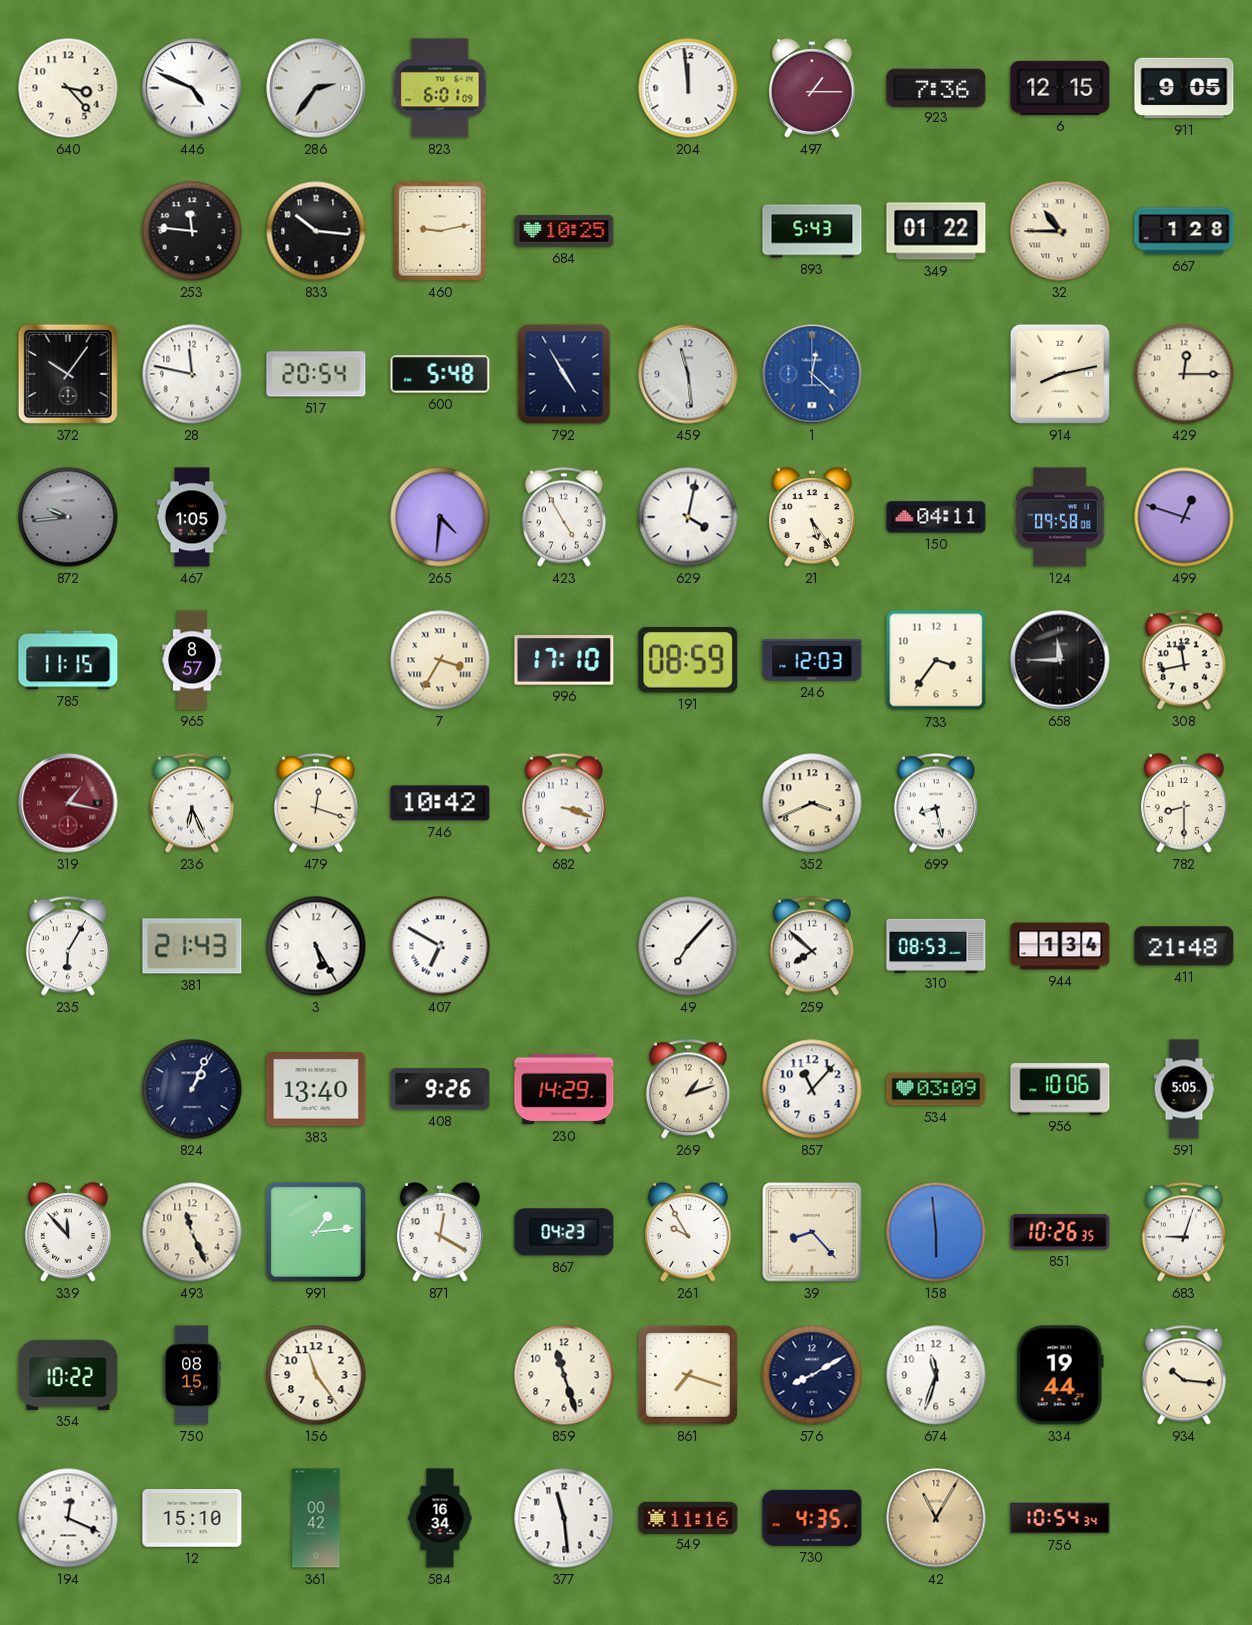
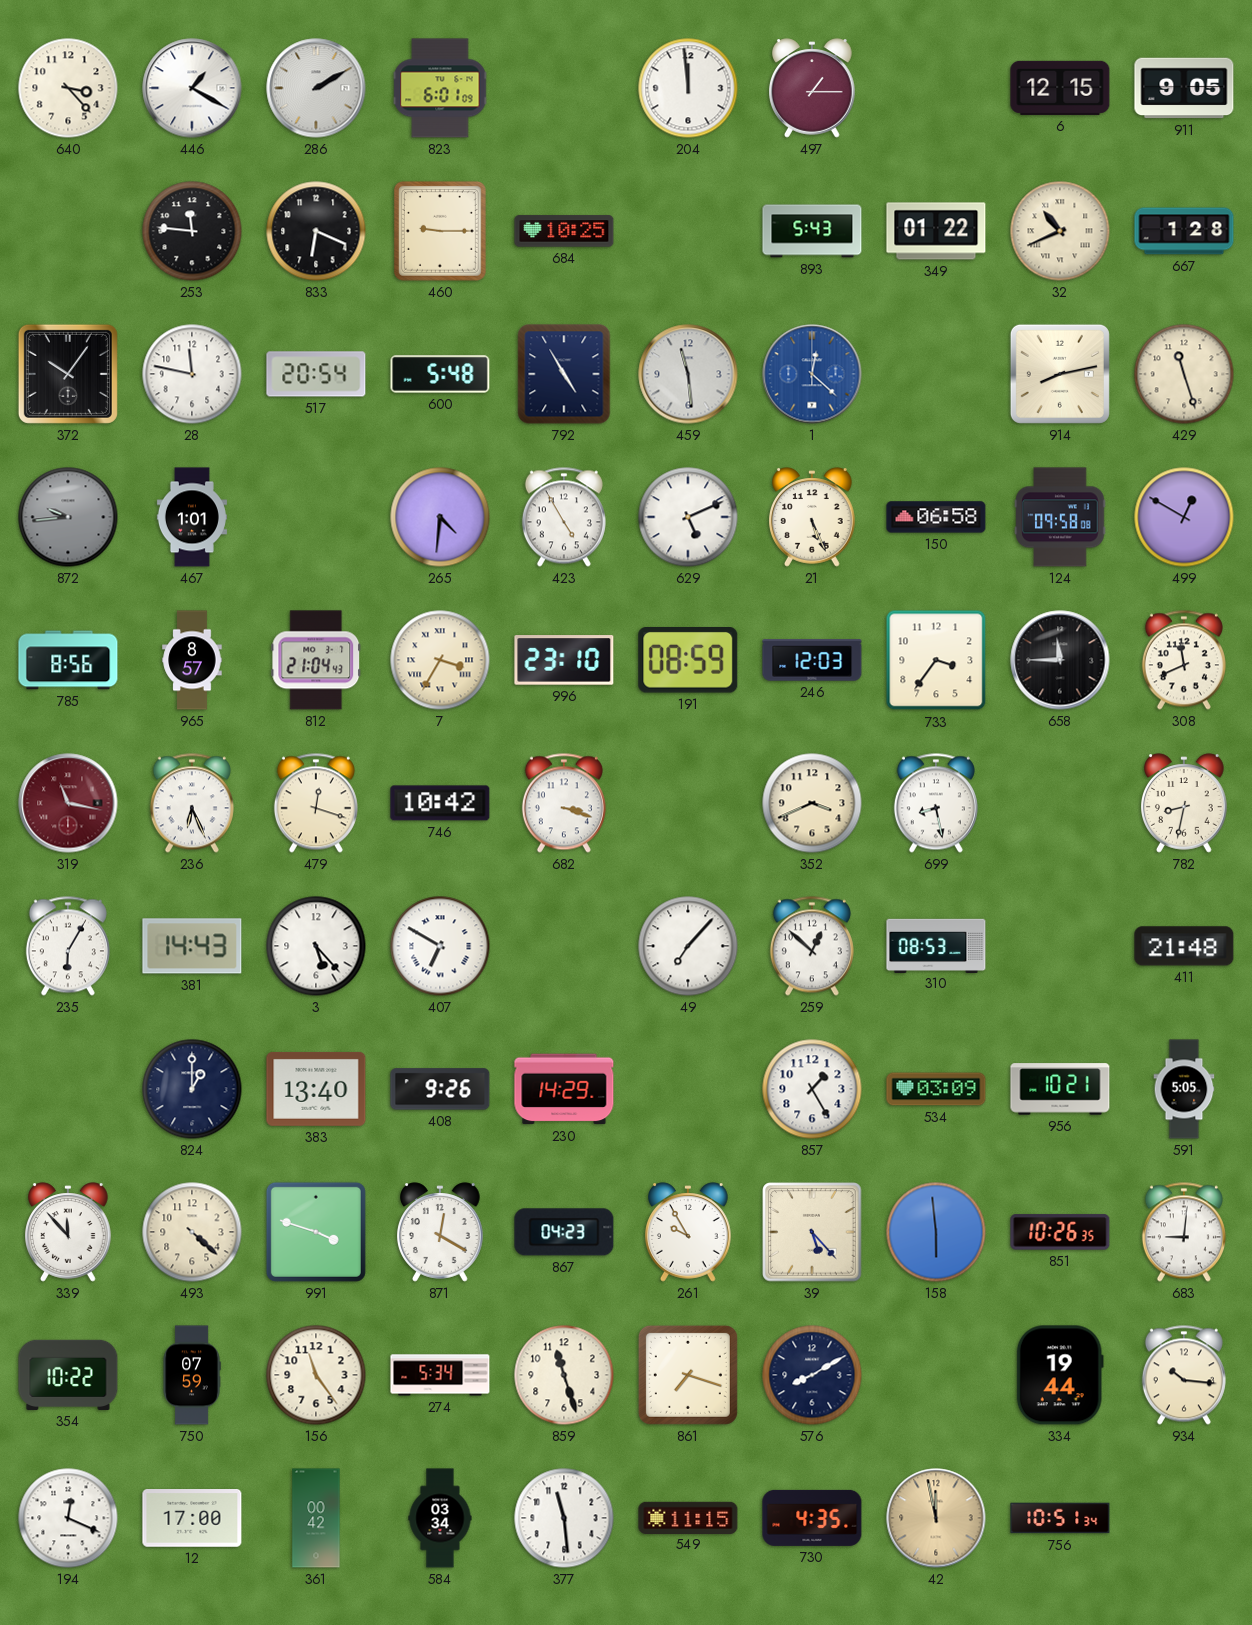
446: 4:49 -> 1:20
286: 2:36 -> 2:10
923: 7:36 -> none
833: 10:16 -> 6:19
460: 9:13 -> 9:15
32: 10:45 -> 10:41
429: 12:15 -> 11:27
467: 1:05 -> 1:01
629: 4:02 -> 5:11
21: 5:24 -> 5:26
150: 04:11 -> 06:58
499: 12:48 -> 12:50
785: 11:15 -> 8:56
812: none -> 21:04
996: 17:10 -> 23:10
308: 11:43 -> 11:41
319: 1:17 -> 11:17
782: 8:30 -> 8:32
381: 21:43 -> 14:43
3: 5:25 -> 5:23
259: 7:52 -> 12:52
944: 1:34 -> none
824: 1:04 -> 1:00
269: 1:12 -> none
857: 11:07 -> 1:25
956: 10:06 -> 10:21
493: 11:26 -> 4:22
991: 1:14 -> 3:48
39: 8:23 -> 5:23
683: 9:03 -> 9:01
750: 08:15 -> 07:59
274: none -> 5:34
674: 11:33 -> none
12: 15:10 -> 17:00
584: 16:34 -> 03:34
549: 11:16 -> 11:15
42: 11:05 -> 11:58
756: 10:54 -> 10:51
